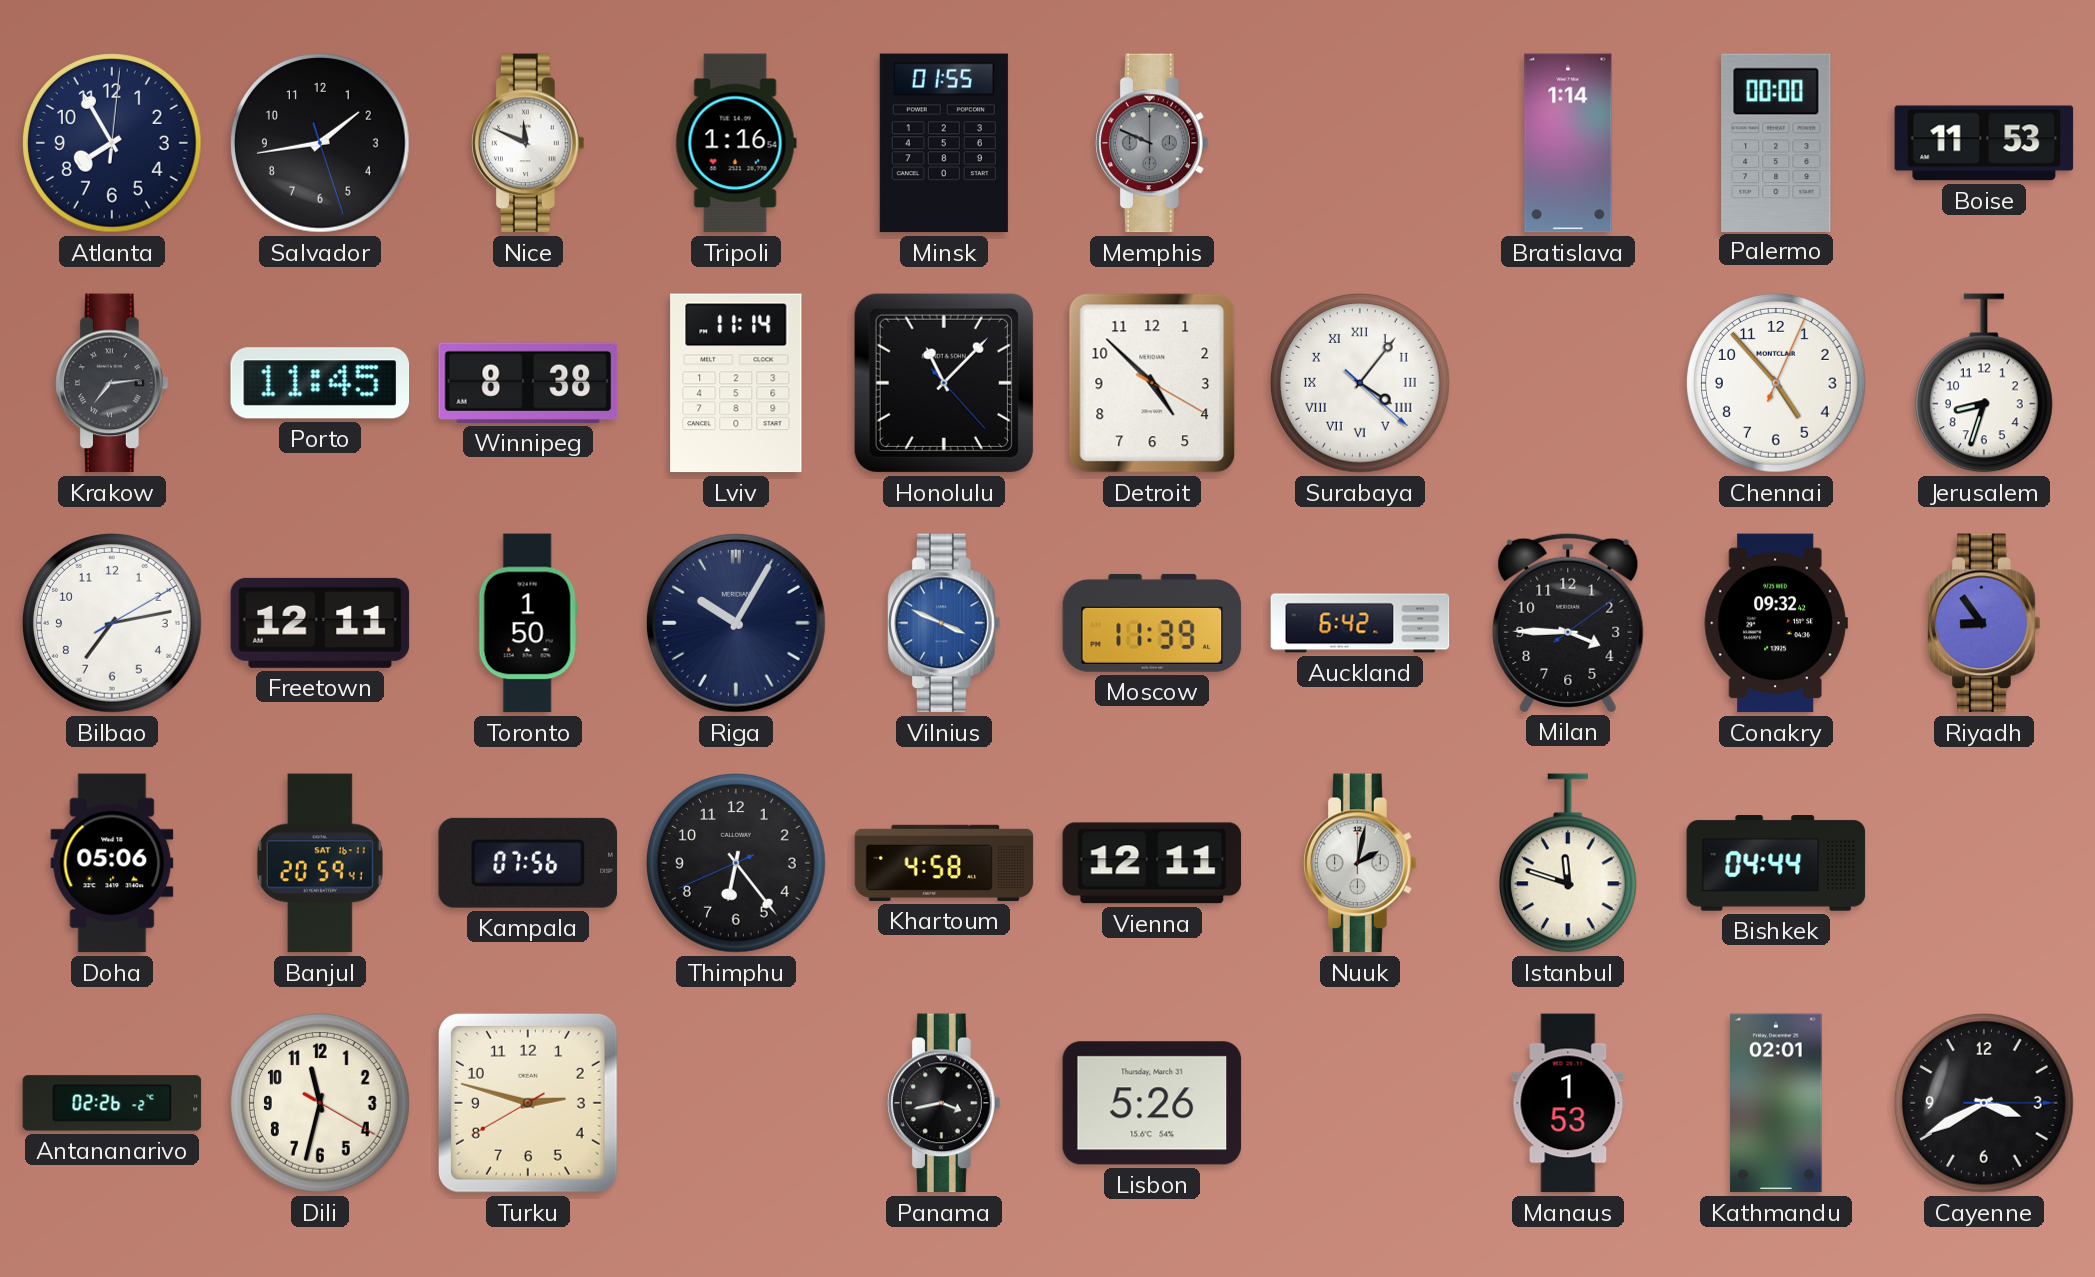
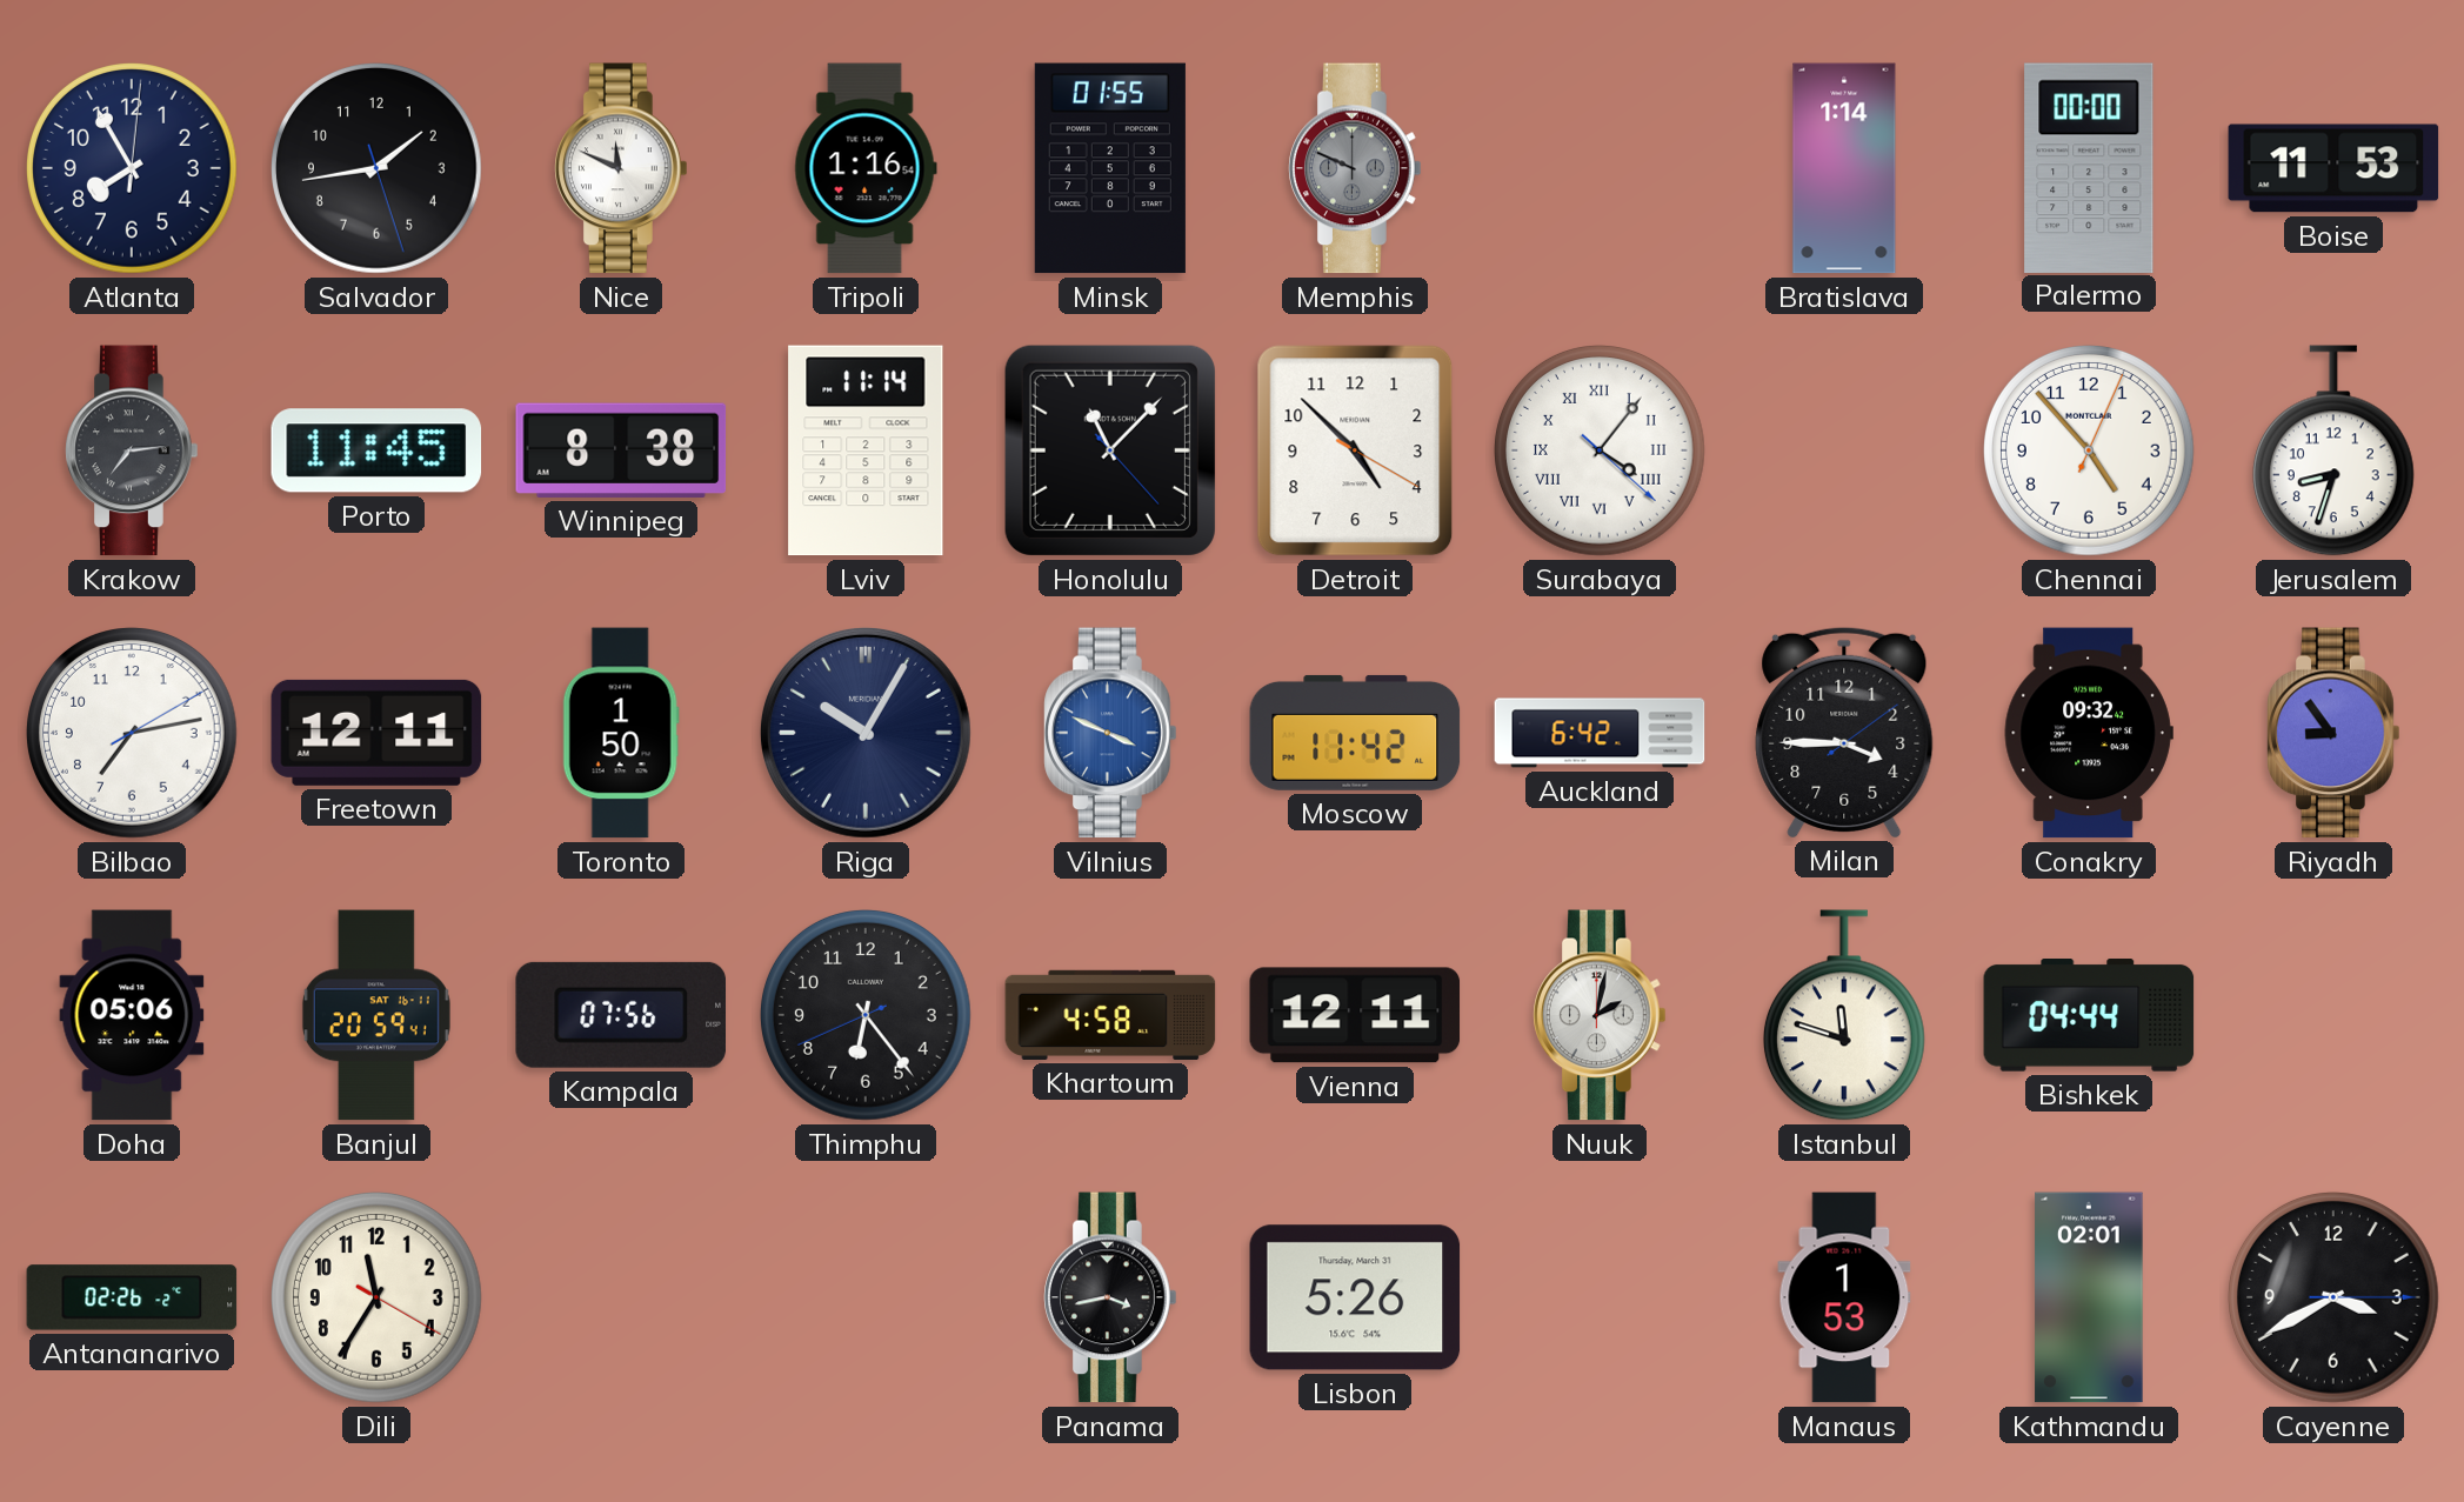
Moscow: 11:39 -> 11:42
Dili: 11:32 -> 11:35
Turku: 2:47 -> none
